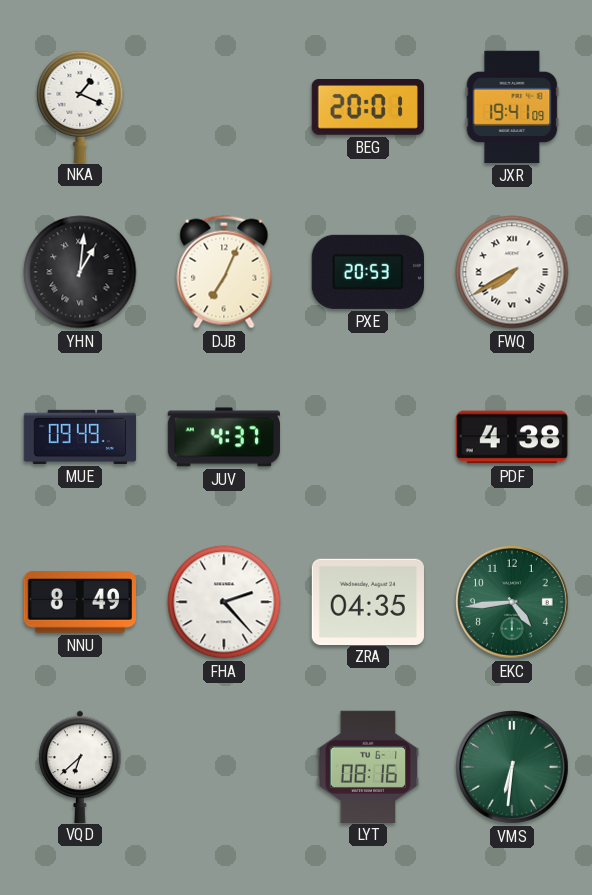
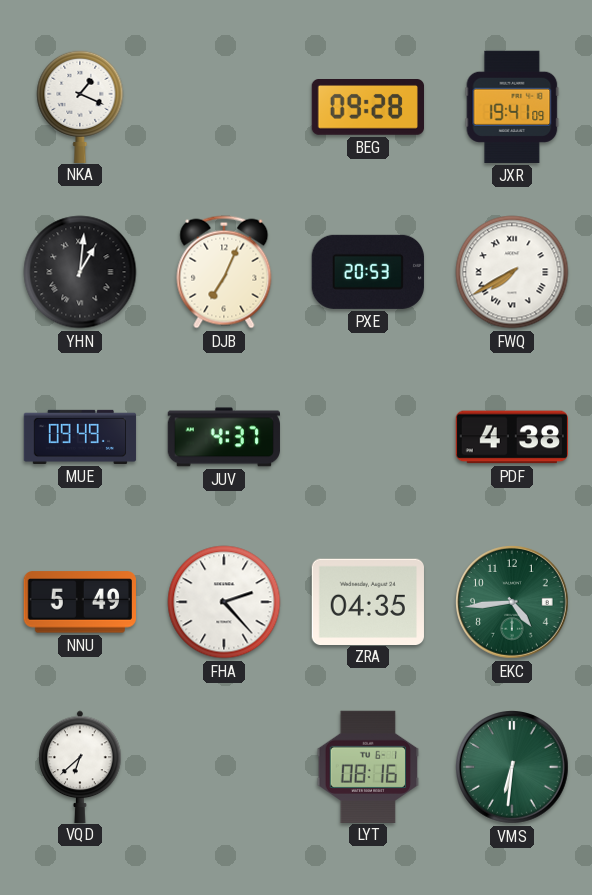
BEG: 20:01 -> 09:28
NNU: 8:49 -> 5:49
